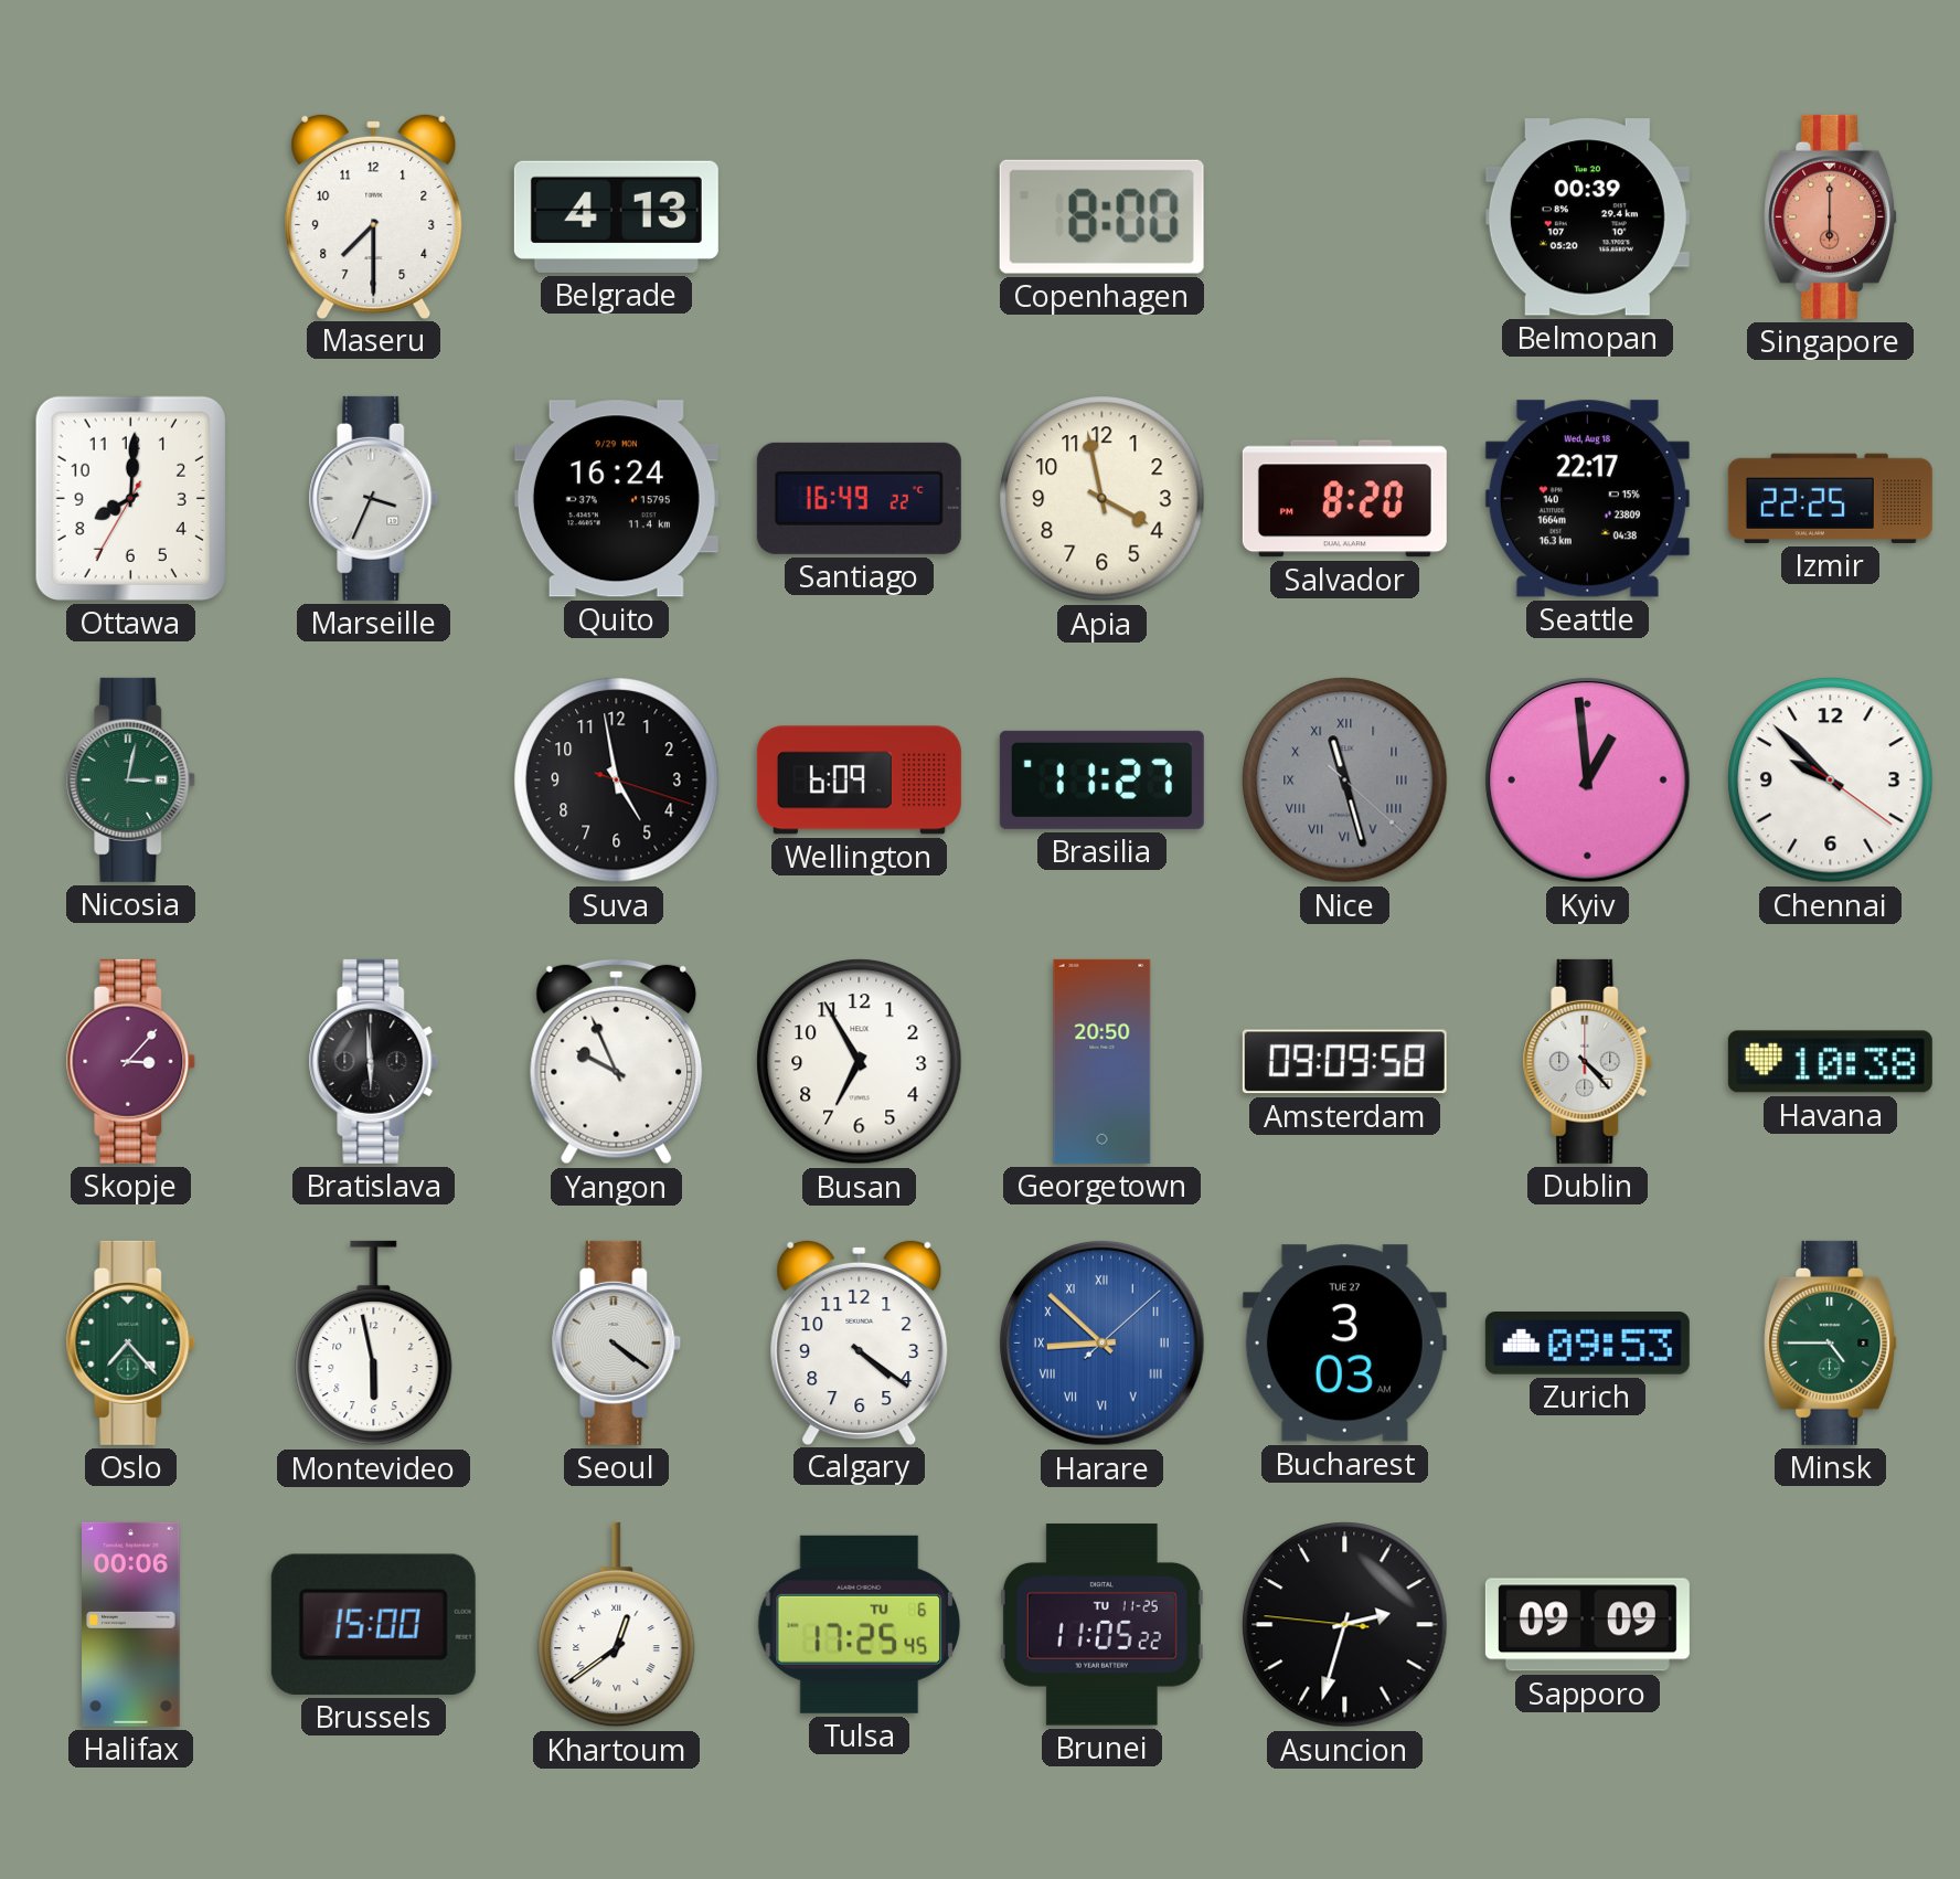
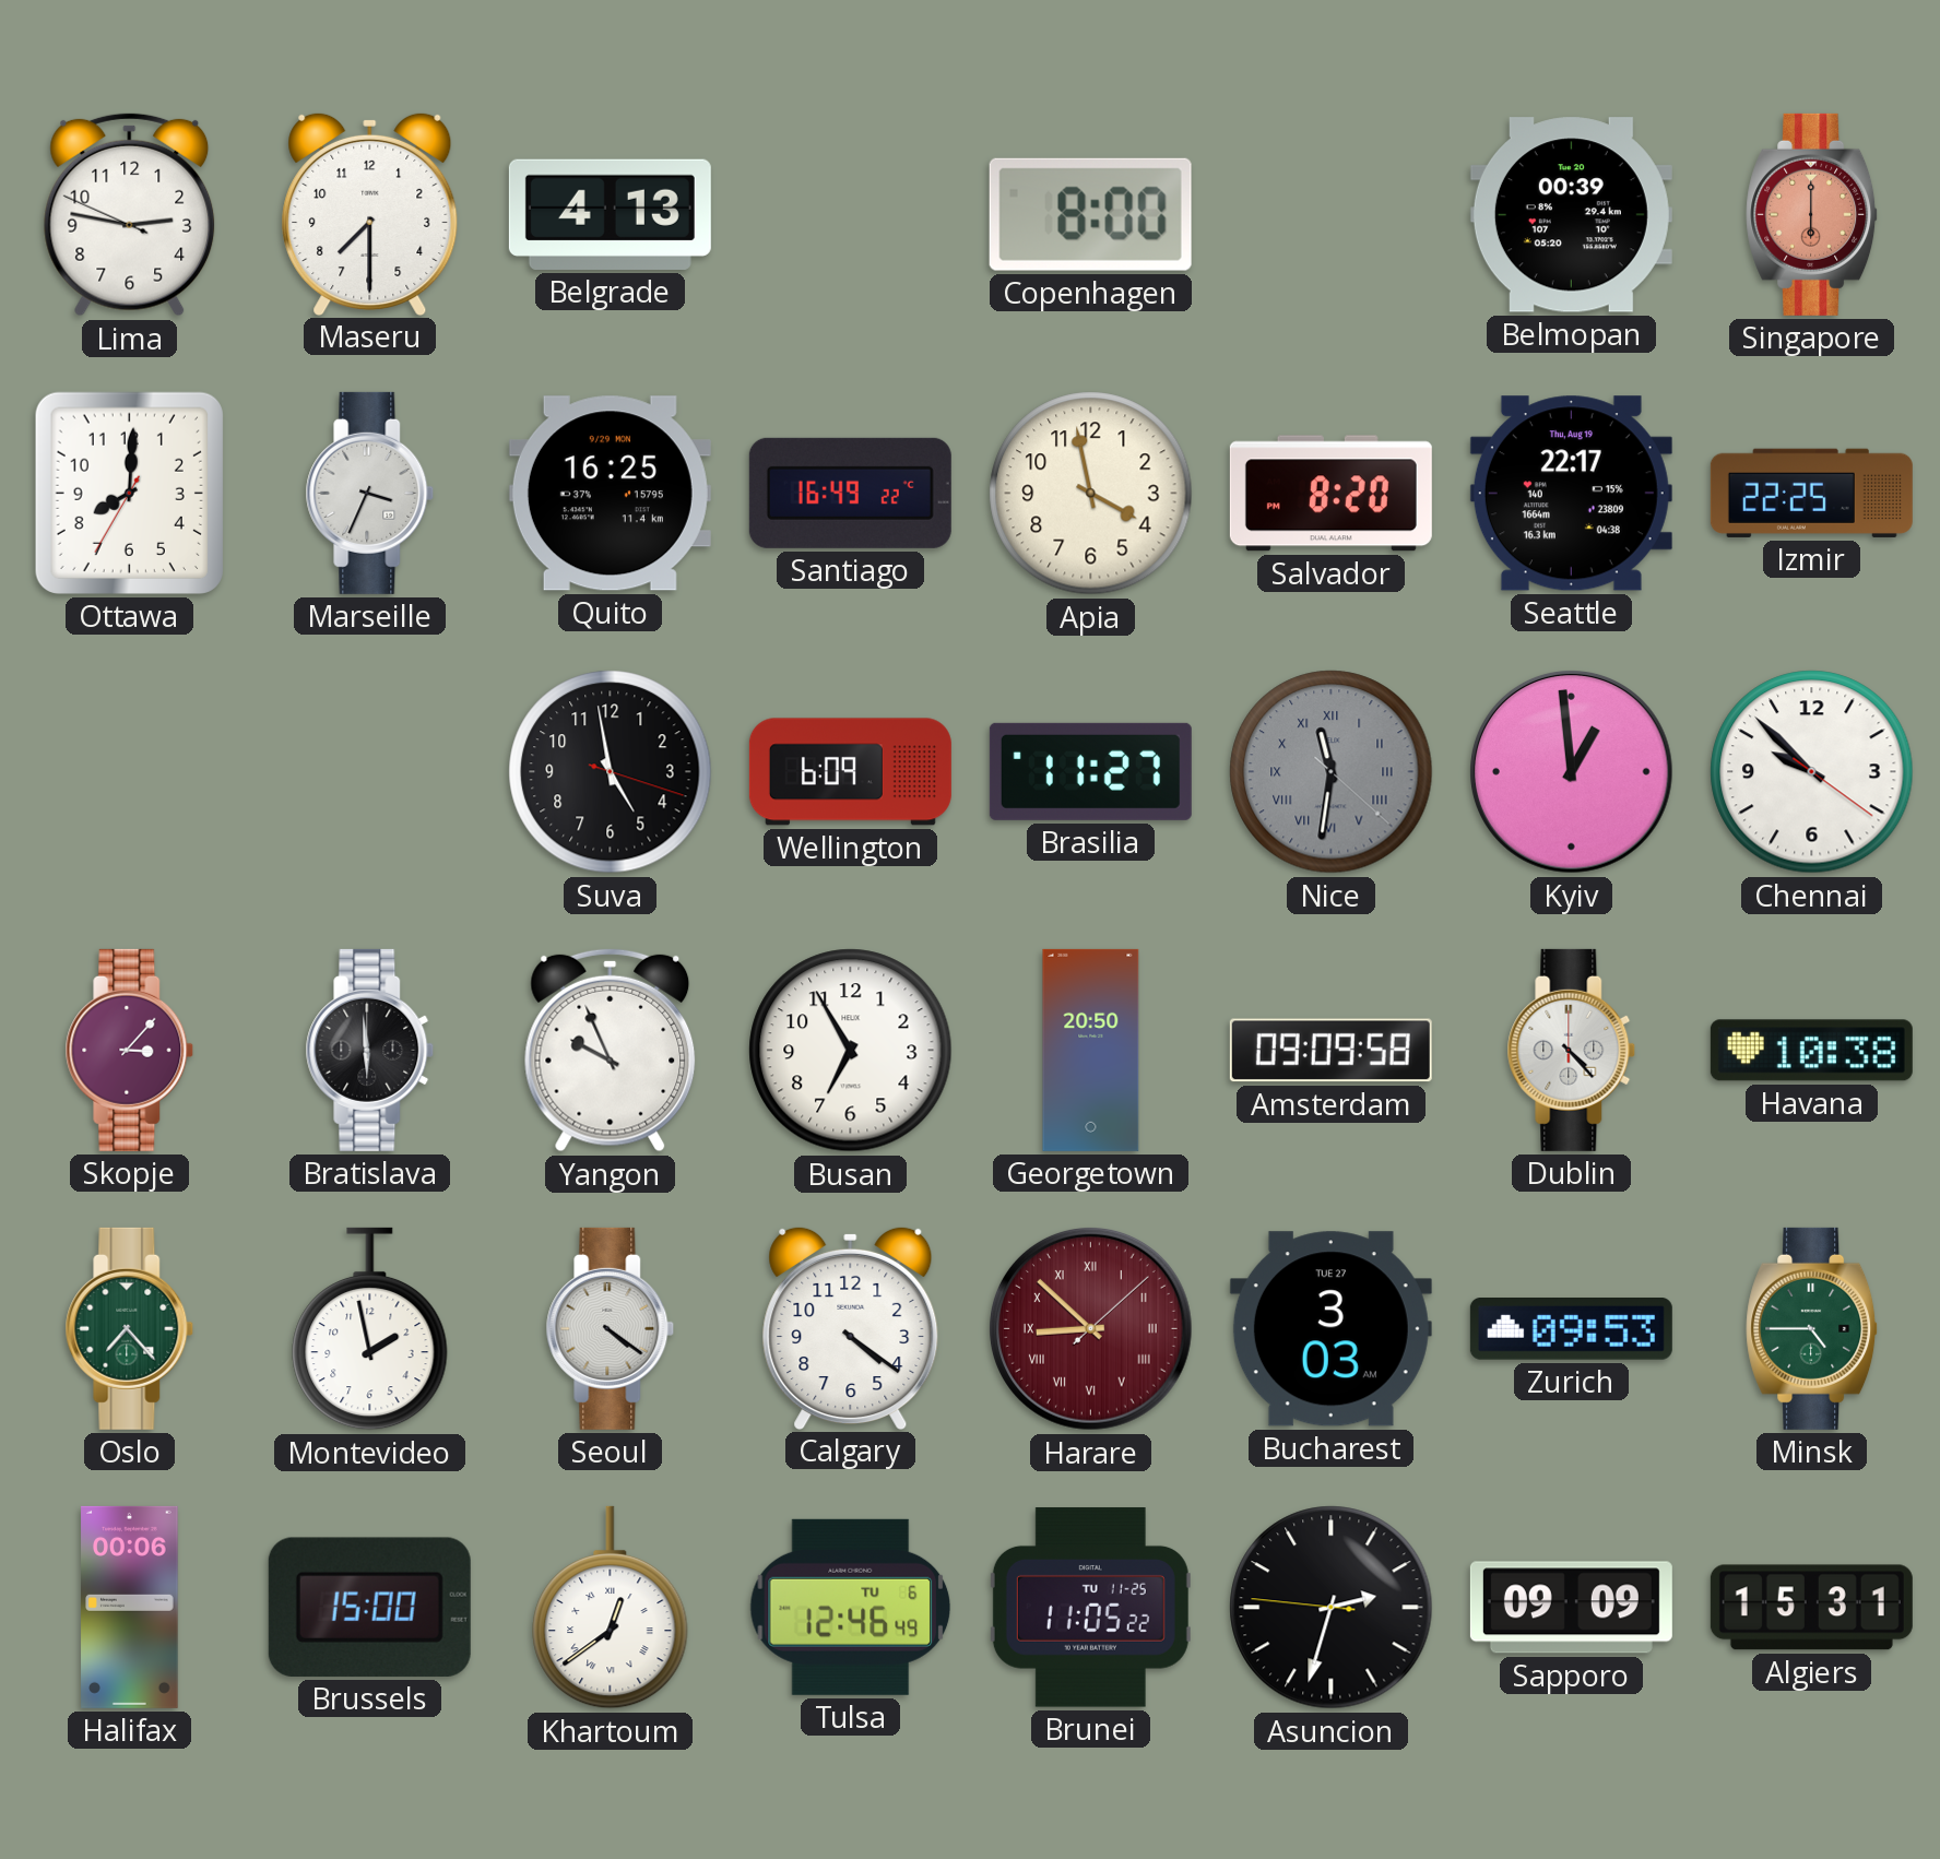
Lima: none -> 2:46
Quito: 16:24 -> 16:25
Seattle date: Wed, Aug 18 -> Thu, Aug 19
Nicosia: 3:02 -> none
Nice: 11:27 -> 11:31
Montevideo: 5:58 -> 1:58
Harare dial: blue -> burgundy
Tulsa: 17:25 -> 12:46
Algiers: none -> 15:31
